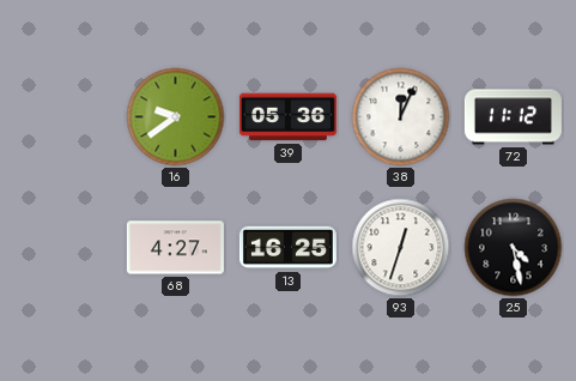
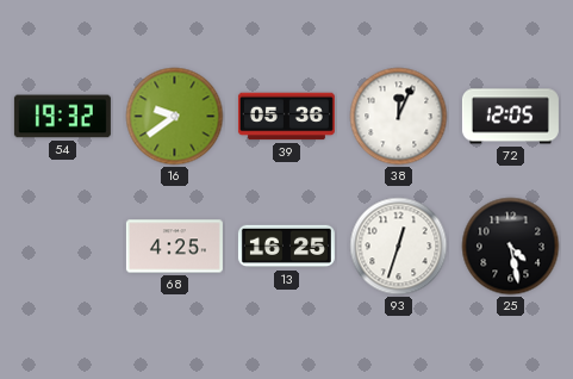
54: none -> 19:32
72: 11:12 -> 12:05
68: 4:27 -> 4:25
